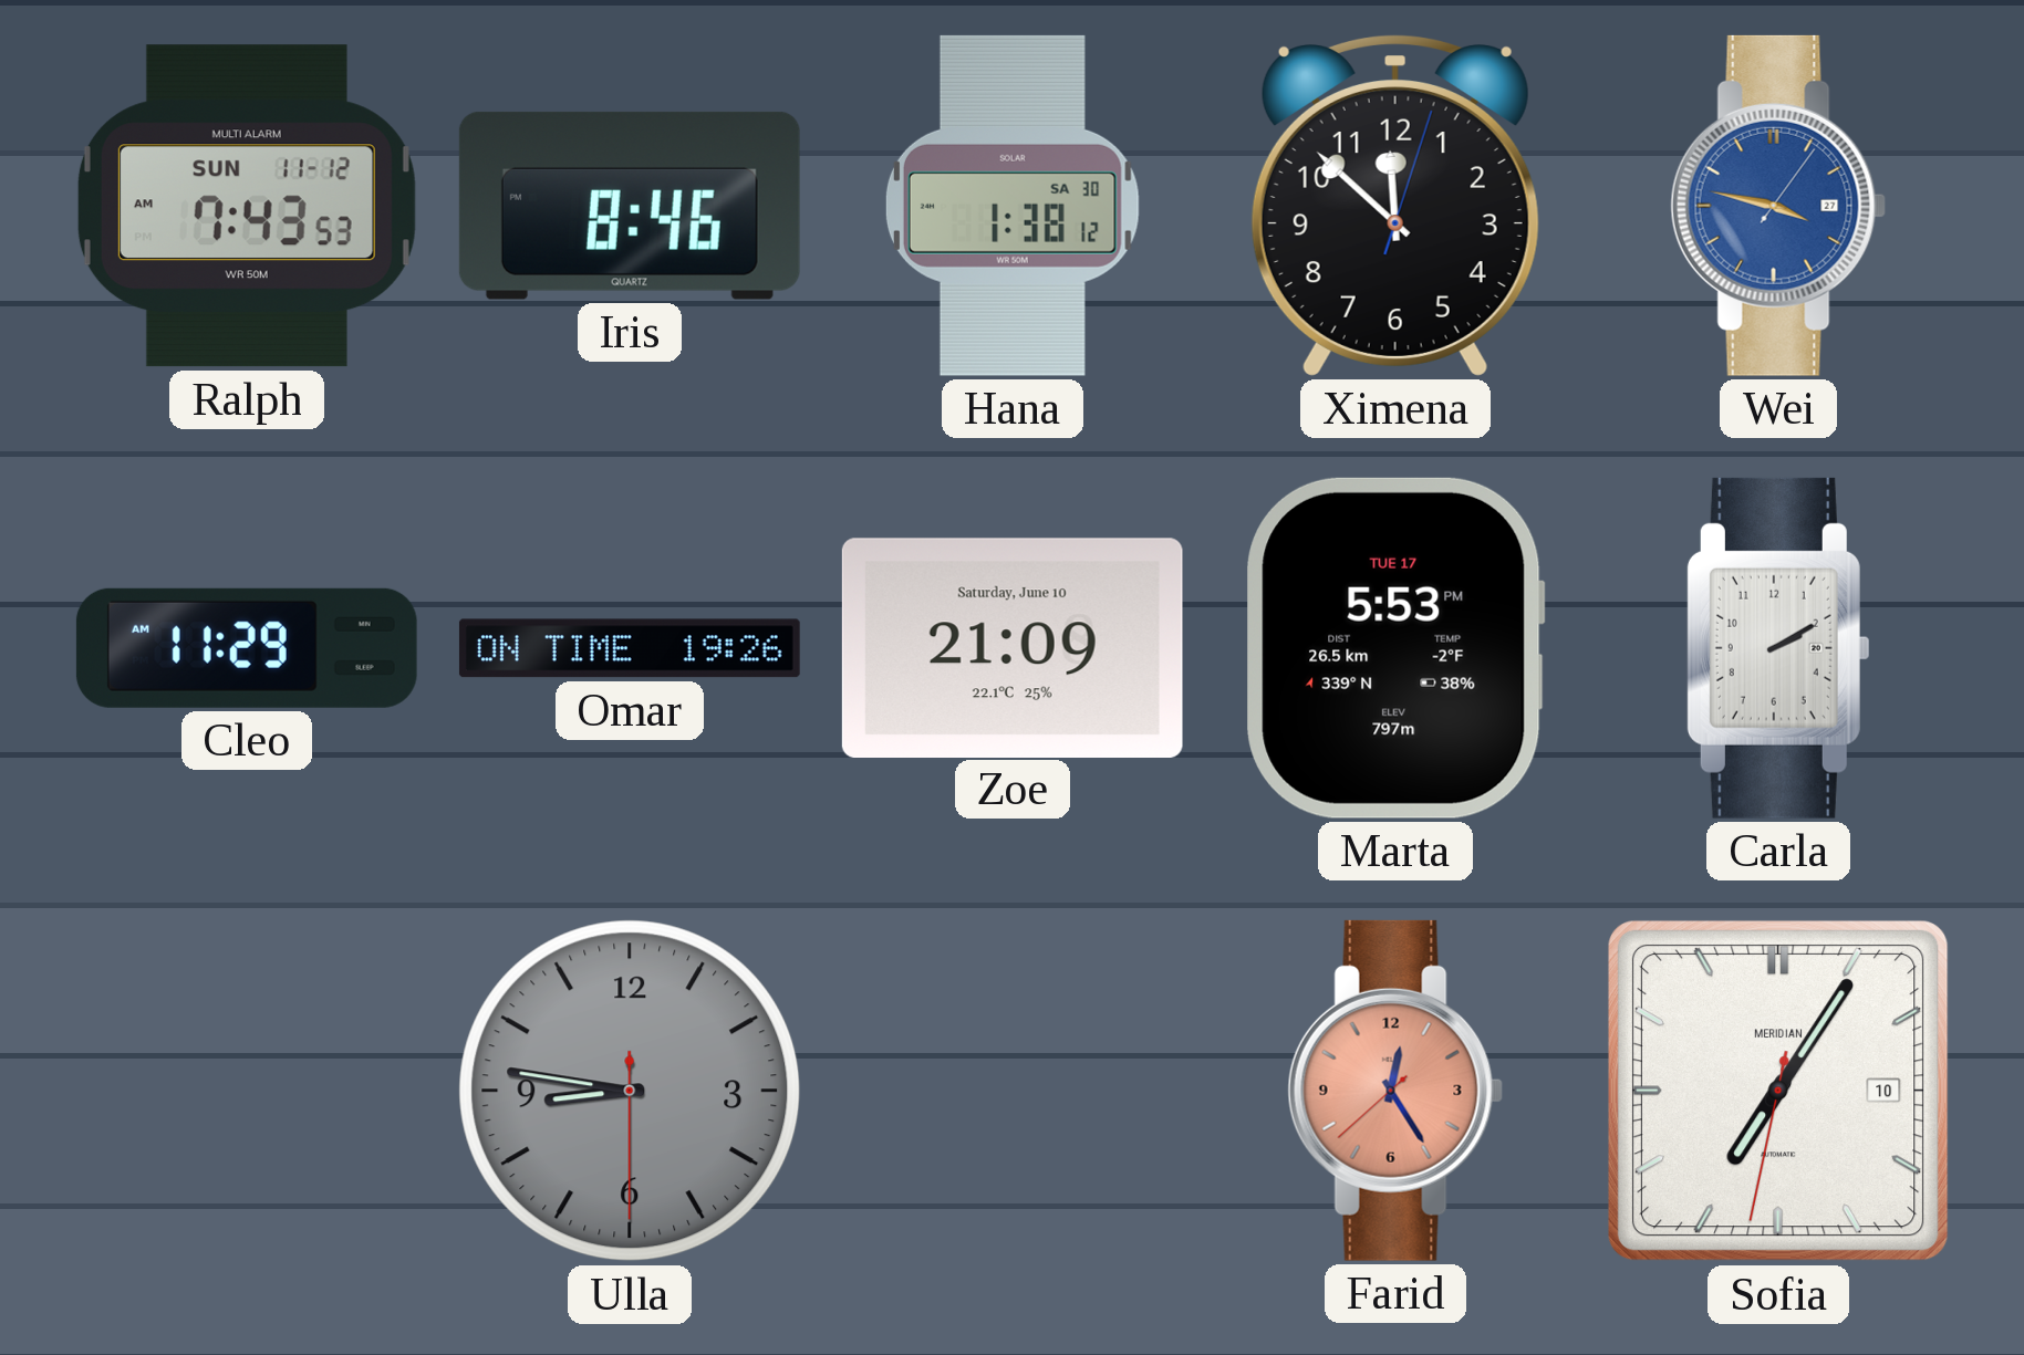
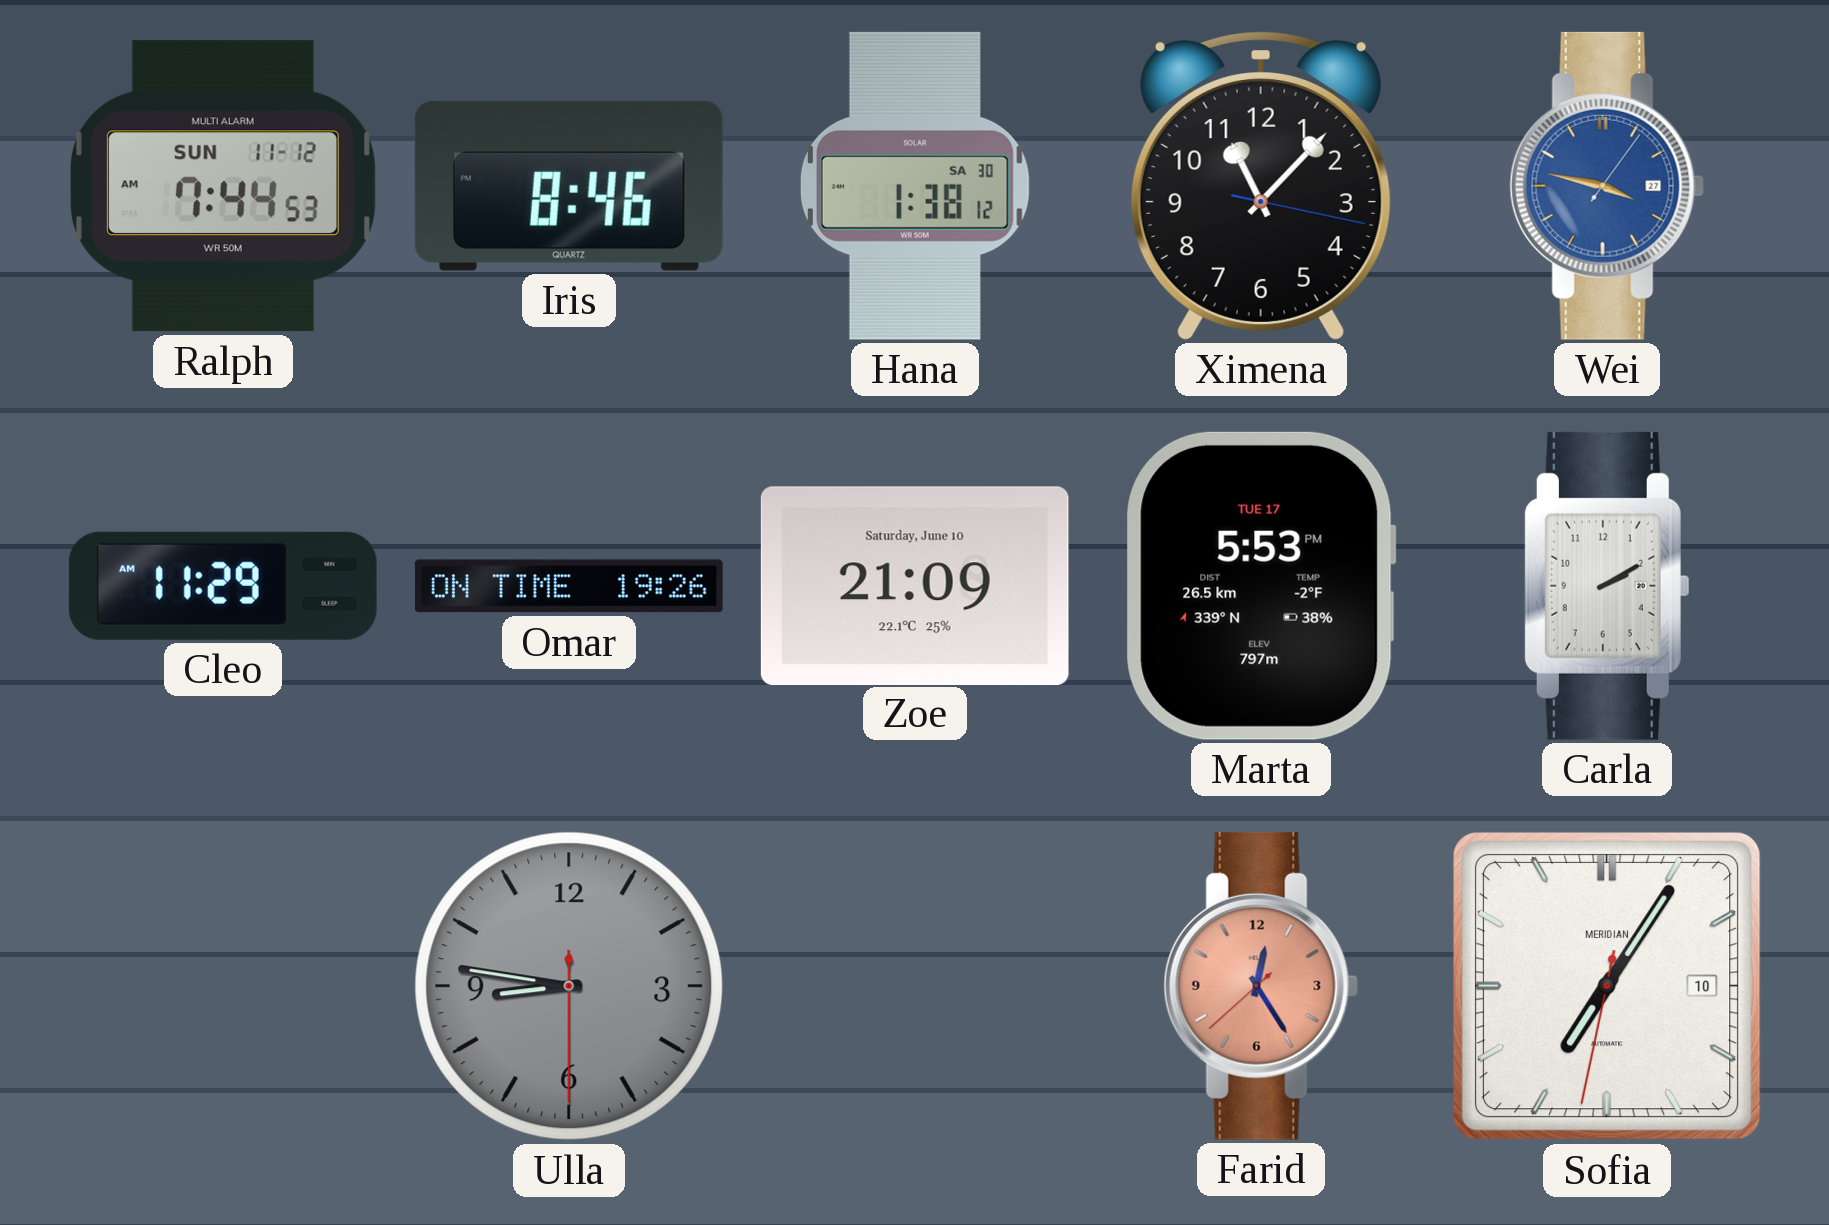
Ralph: 7:43 -> 7:44
Ximena: 11:52 -> 11:07
